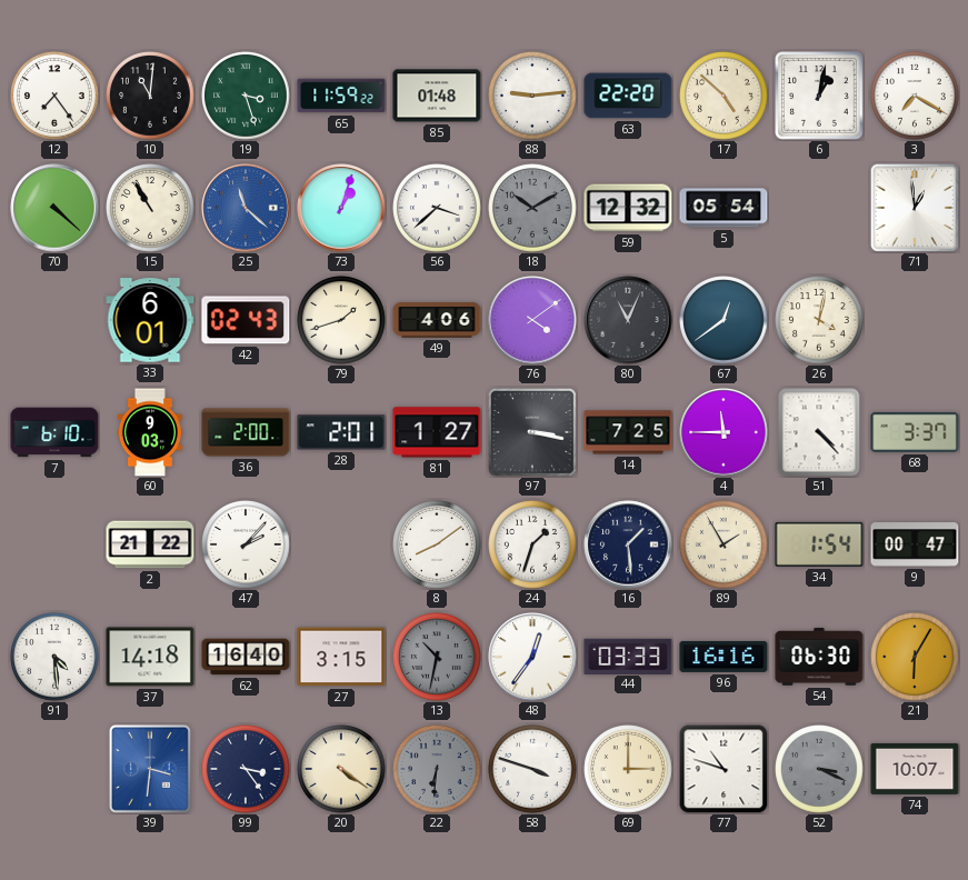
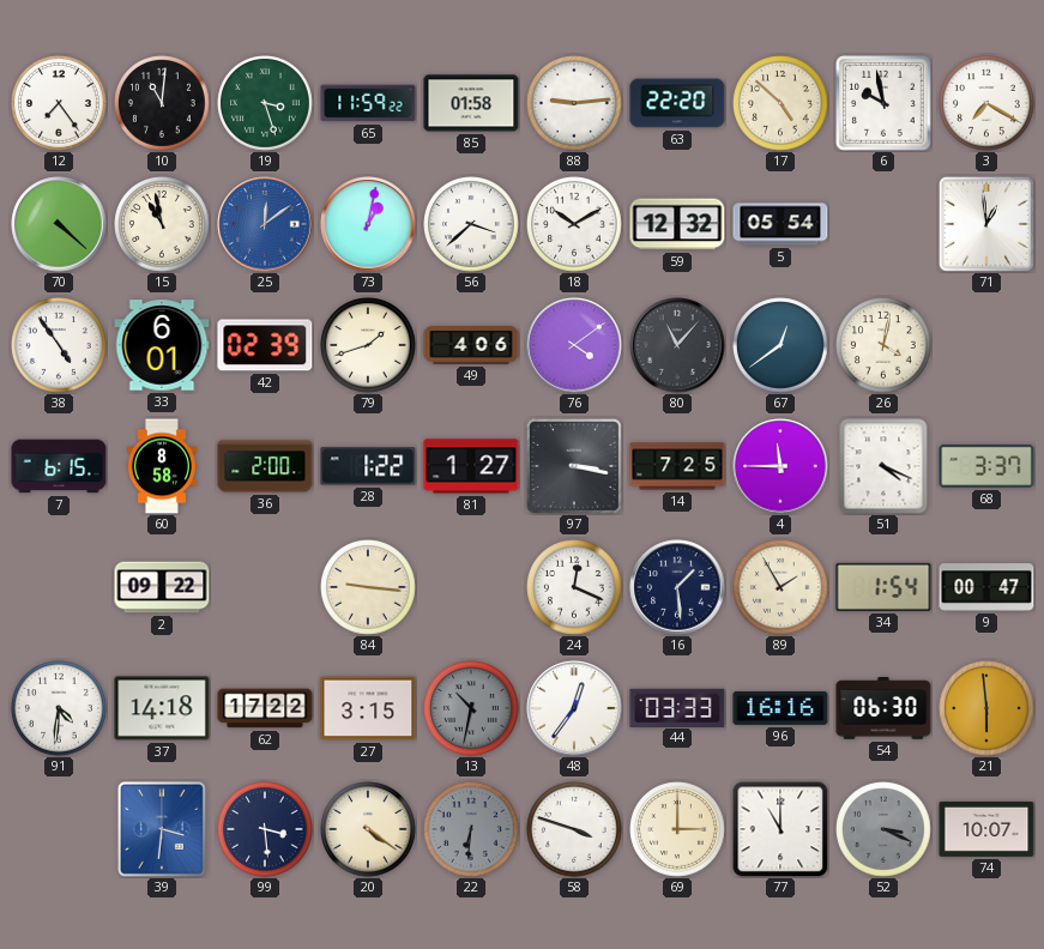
85: 01:48 -> 01:58
6: 1:02 -> 9:58
15: 10:55 -> 10:58
25: 11:22 -> 12:09
73: 1:03 -> 1:02
18 dial: grey -> white
38: none -> 4:54
42: 02:43 -> 02:39
80: 11:04 -> 11:07
7: 6:10 -> 6:15
60: 9:03 -> 8:58
28: 2:01 -> 1:22
51: 4:23 -> 4:19
2: 21:22 -> 09:22
47: 2:07 -> none
84: none -> 9:16
8: 8:09 -> none
24: 1:33 -> 12:19
91: 4:29 -> 4:31
62: 16:40 -> 17:22
21: 6:05 -> 5:59
99: 3:24 -> 3:29
77: 10:48 -> 11:00
